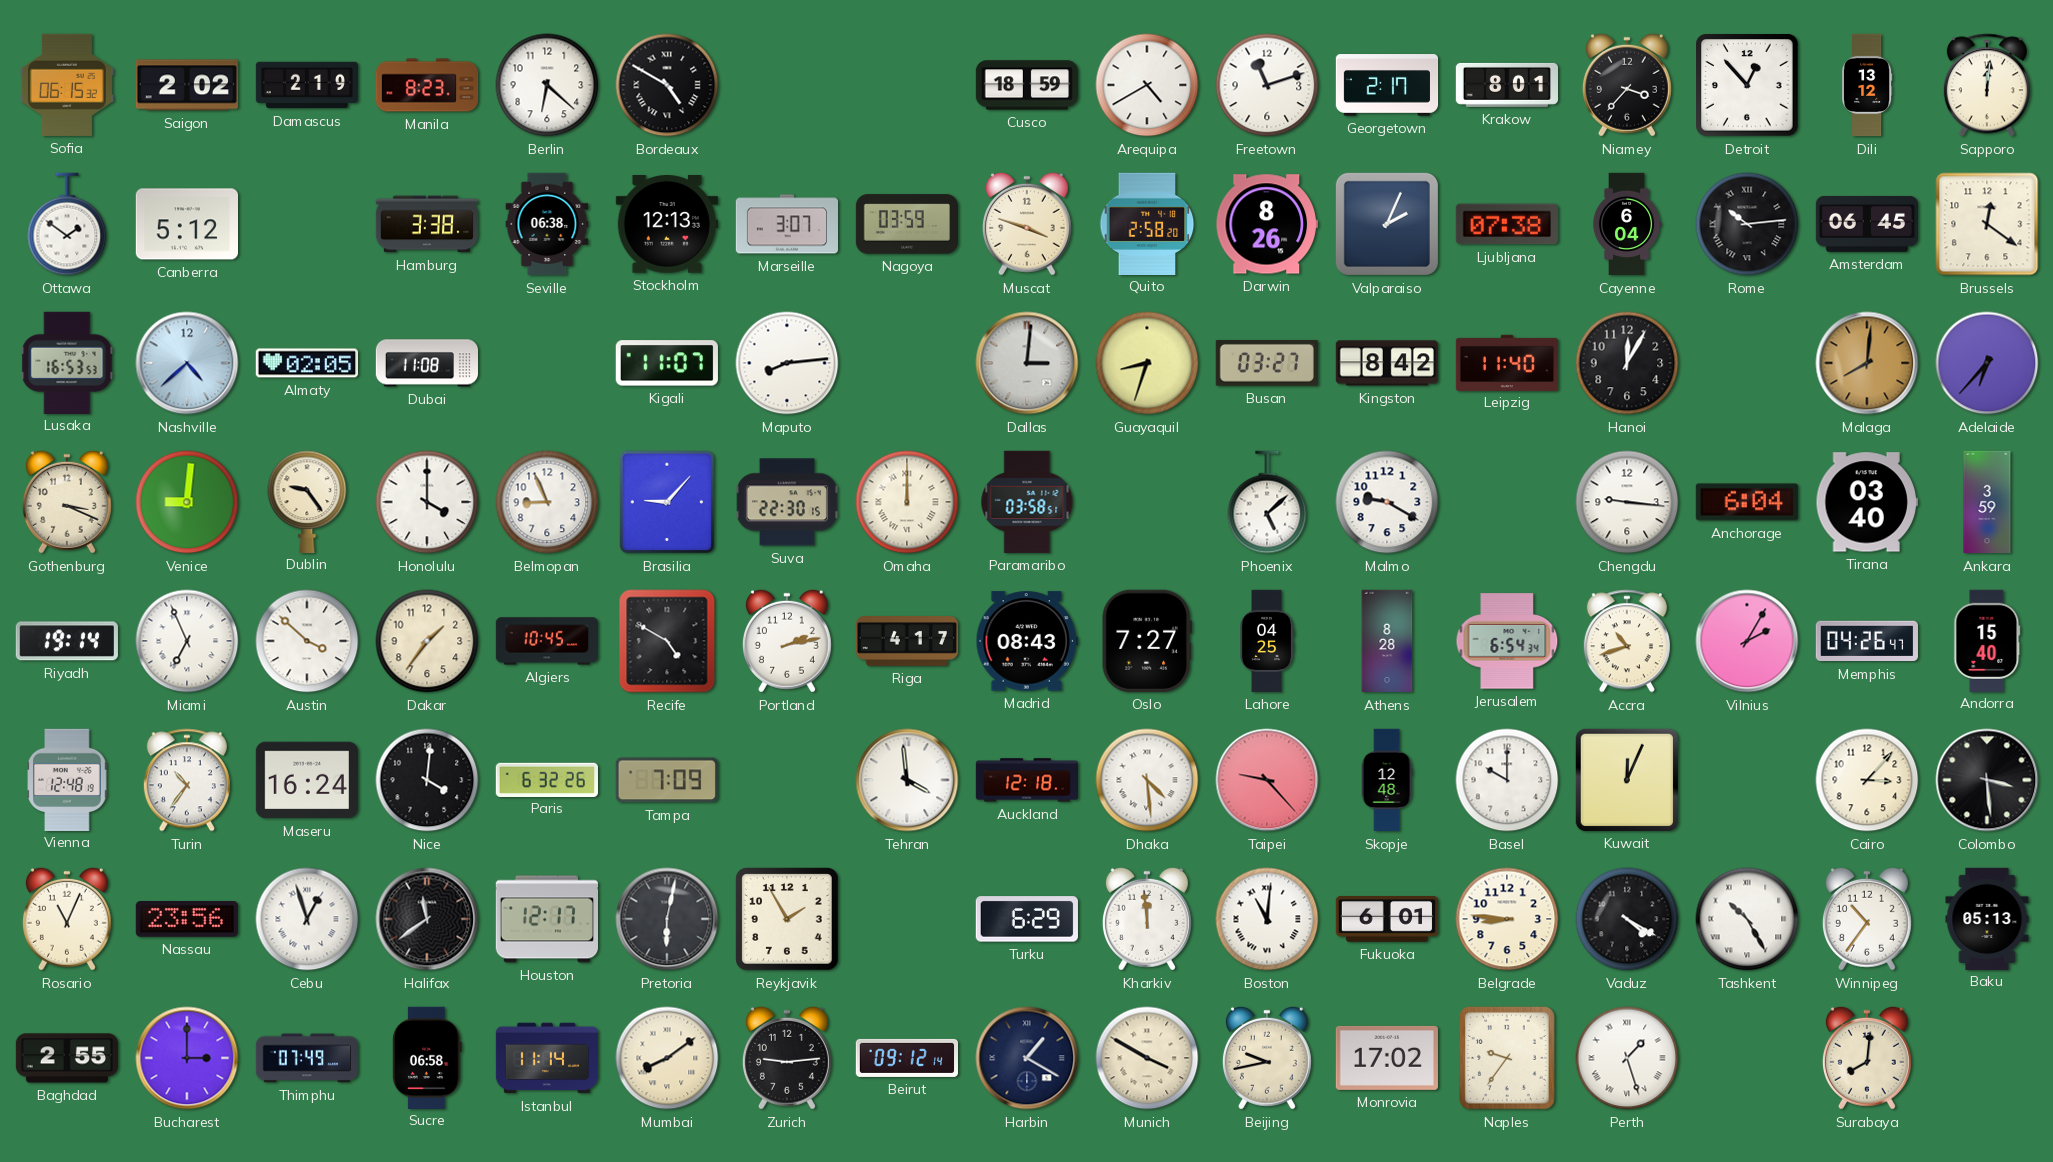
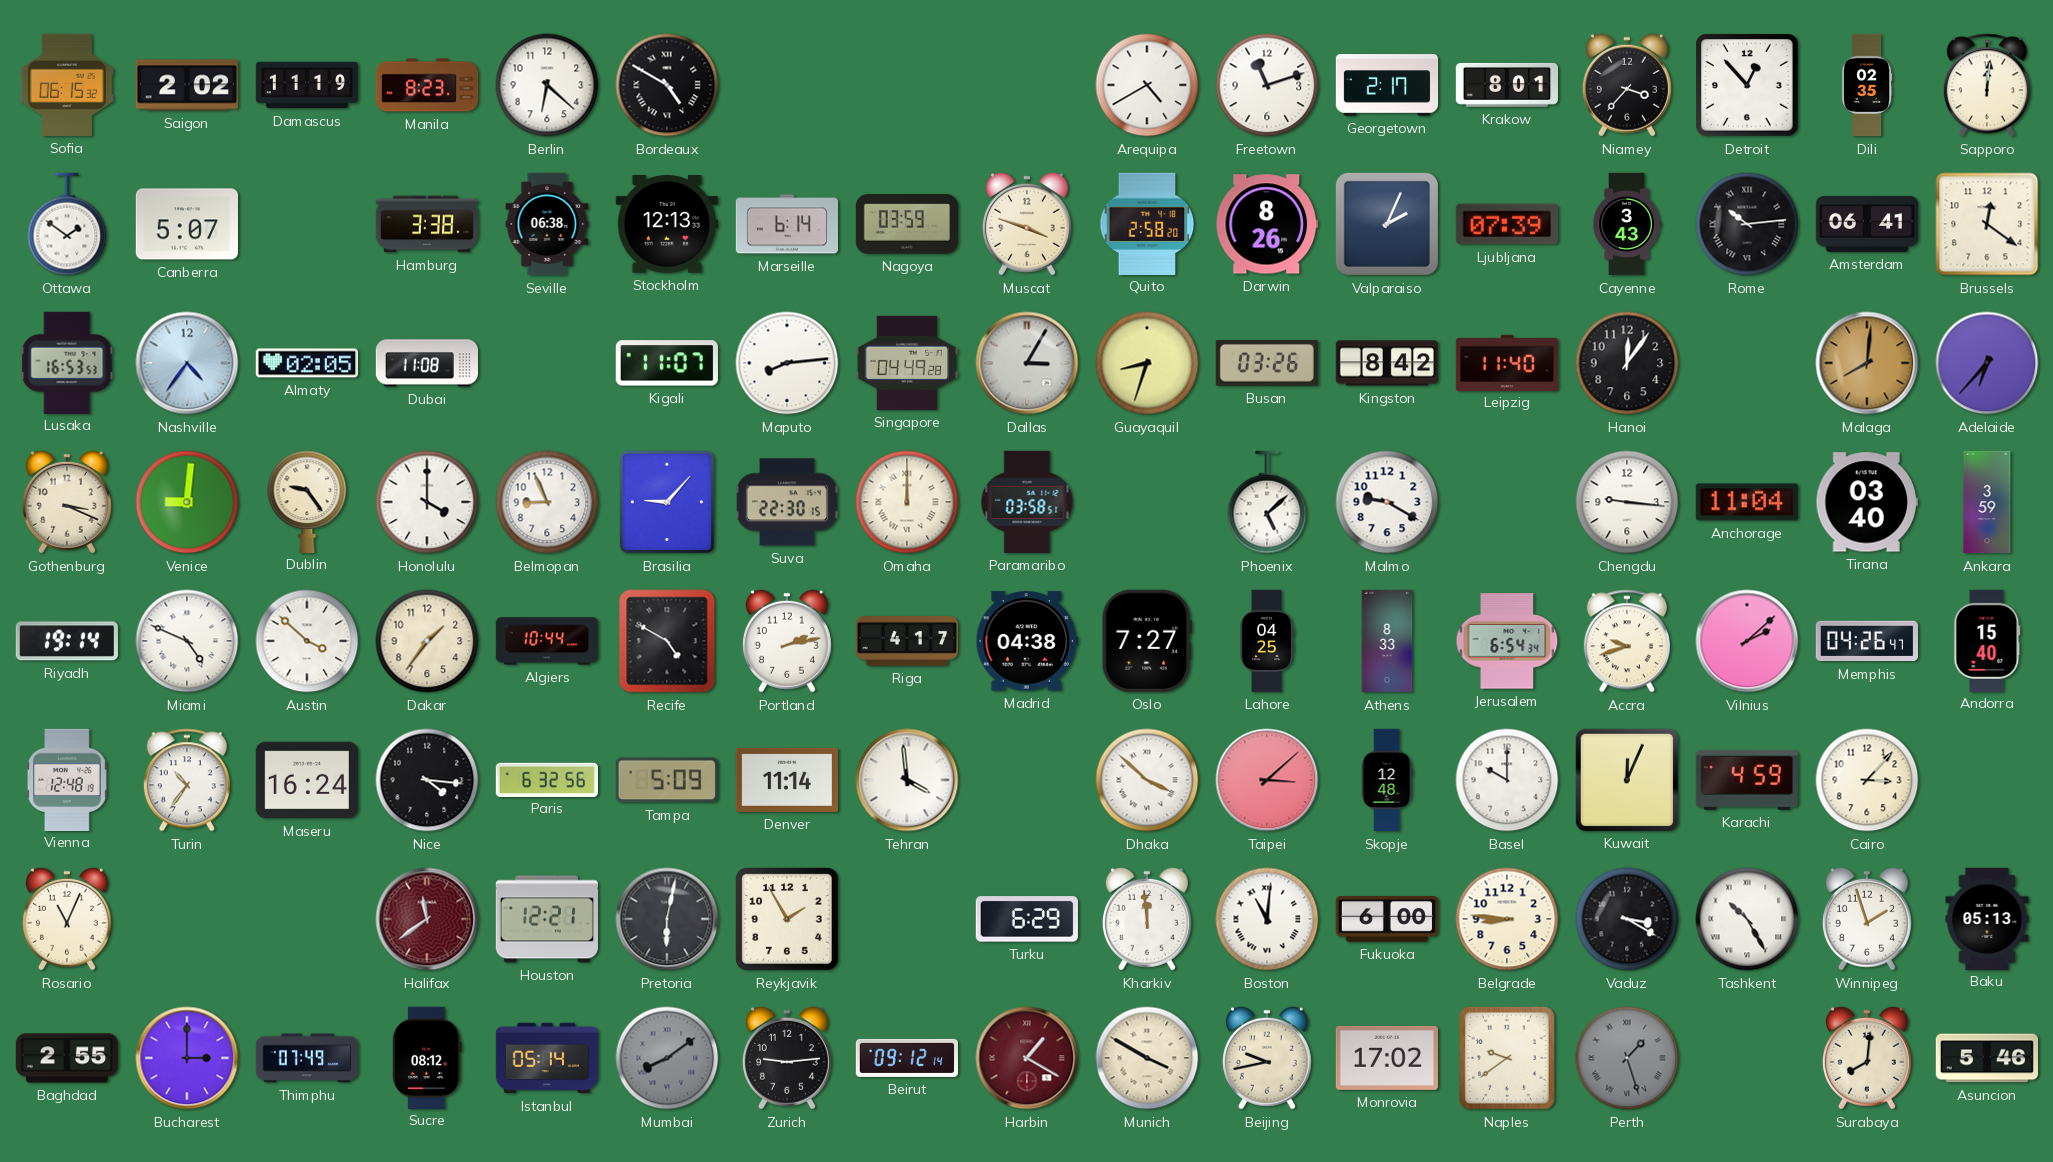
Damascus: 2:19 -> 11:19
Cusco: 18:59 -> none
Dili: 13:12 -> 02:35
Canberra: 5:12 -> 5:07
Marseille: 3:07 -> 6:14
Ljubljana: 07:38 -> 07:39
Cayenne: 6:04 -> 3:43
Amsterdam: 06:45 -> 06:41
Nashville: 4:38 -> 4:36
Singapore: none -> 04:49
Dallas: 3:01 -> 3:05
Busan: 03:27 -> 03:26
Hanoi: 12:05 -> 12:06
Anchorage: 6:04 -> 11:04
Miami: 6:56 -> 4:49
Algiers: 10:45 -> 10:44
Madrid: 08:43 -> 04:38
Athens: 8:28 -> 8:33
Accra: 10:42 -> 9:42
Vilnius: 2:05 -> 2:08
Nice: 4:01 -> 4:16
Paris: 6:32:26 -> 6:32:56
Tampa: 7:09 -> 5:09
Denver: none -> 11:14
Auckland: 12:18 -> none
Dhaka: 4:29 -> 3:52
Taipei: 9:23 -> 3:08
Karachi: none -> 4:59
Colombo: 3:29 -> none
Nassau: 23:56 -> none
Cebu: 12:57 -> none
Halifax dial: black -> burgundy
Houston: 12:17 -> 12:21
Fukuoka: 6:01 -> 6:00
Vaduz: 4:20 -> 3:20
Winnipeg: 10:36 -> 1:57
Sucre: 06:58 -> 08:12
Istanbul: 11:14 -> 05:14
Mumbai dial: cream -> grey
Harbin dial: navy -> burgundy
Naples: 9:36 -> 9:39
Perth dial: white -> grey
Asuncion: none -> 5:46
